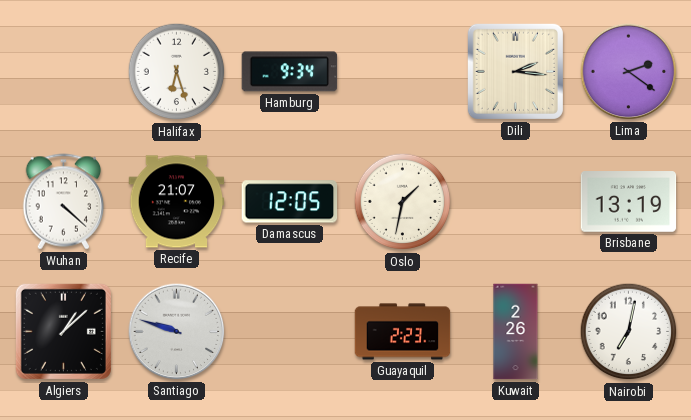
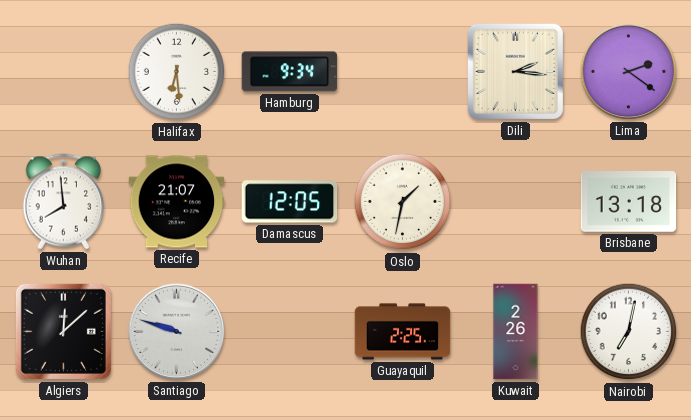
Halifax: 6:27 -> 6:29
Wuhan: 4:22 -> 7:59
Brisbane: 13:19 -> 13:18
Algiers: 1:08 -> 12:08
Guayaquil: 2:23 -> 2:25
